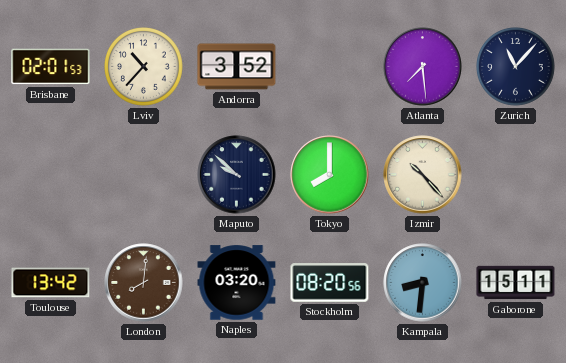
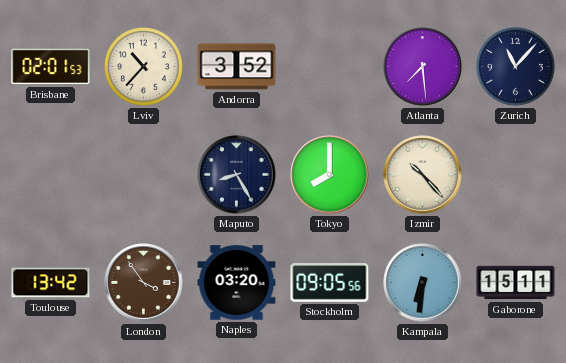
Maputo: 9:52 -> 8:25
London: 8:01 -> 3:54
Stockholm: 08:20 -> 09:05
Kampala: 8:31 -> 6:31
